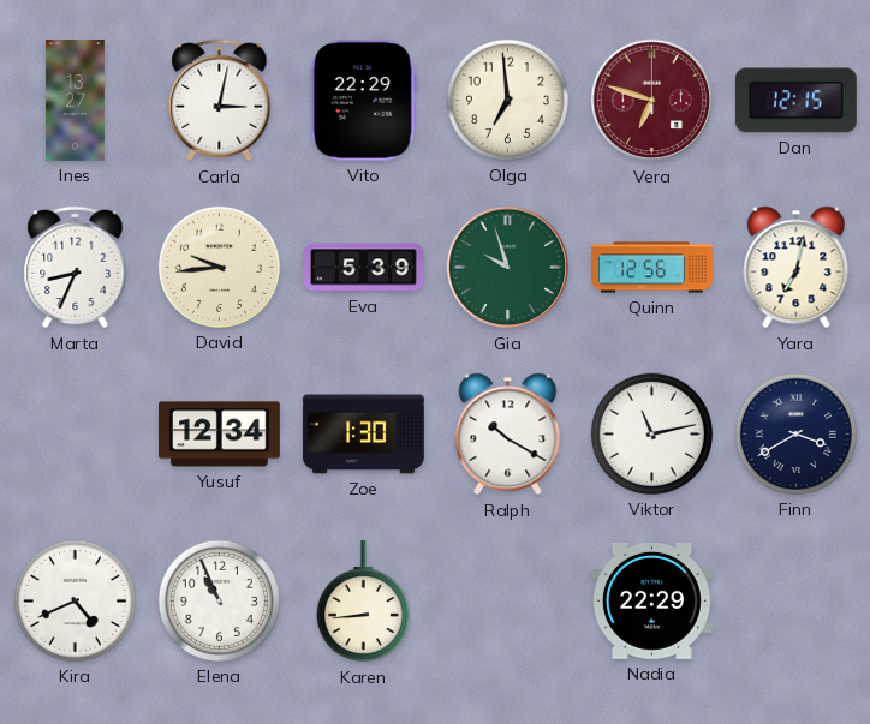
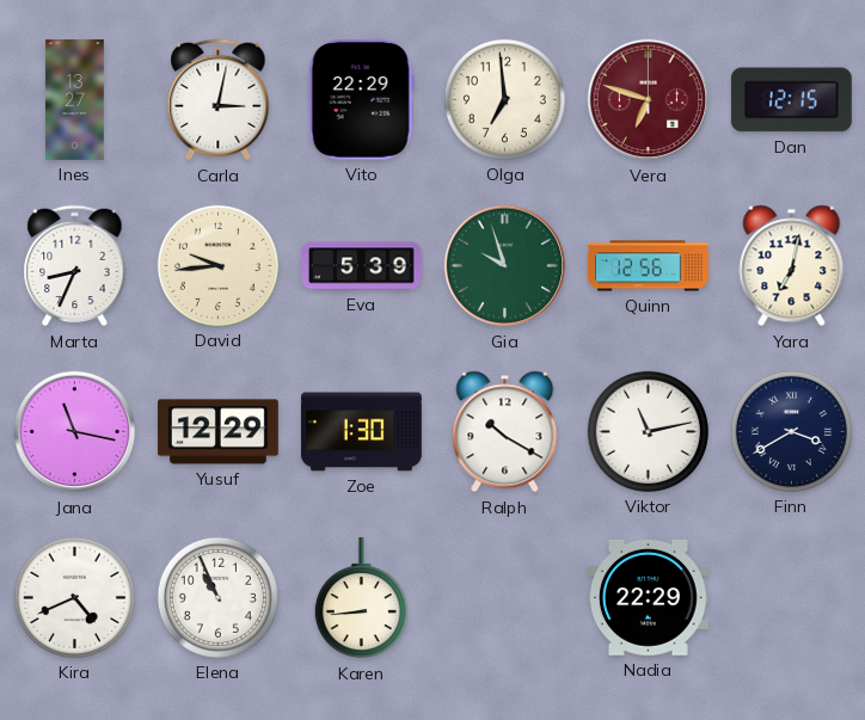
Jana: none -> 11:17
Yusuf: 12:34 -> 12:29
